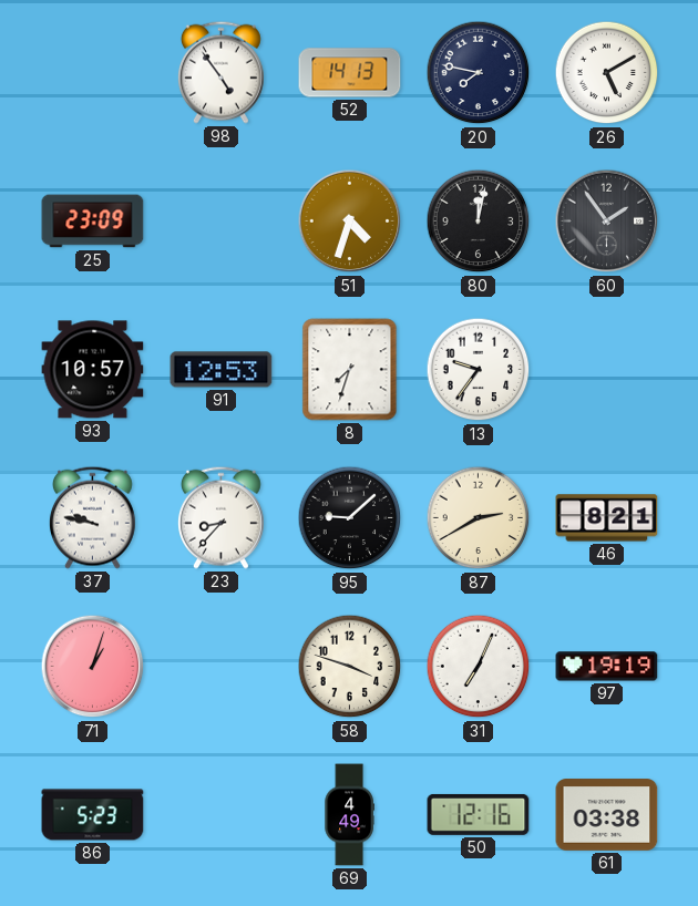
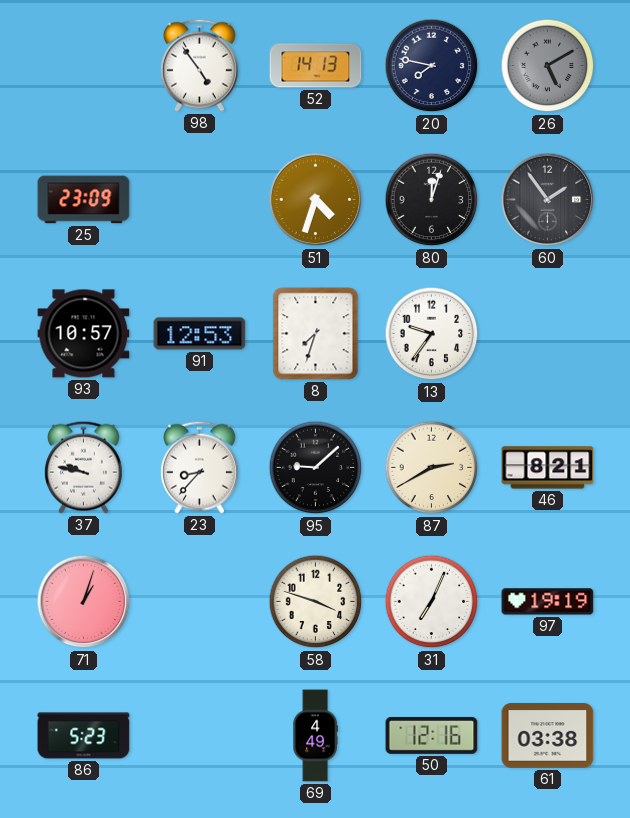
26 dial: white -> grey
80: 12:02 -> 12:03
